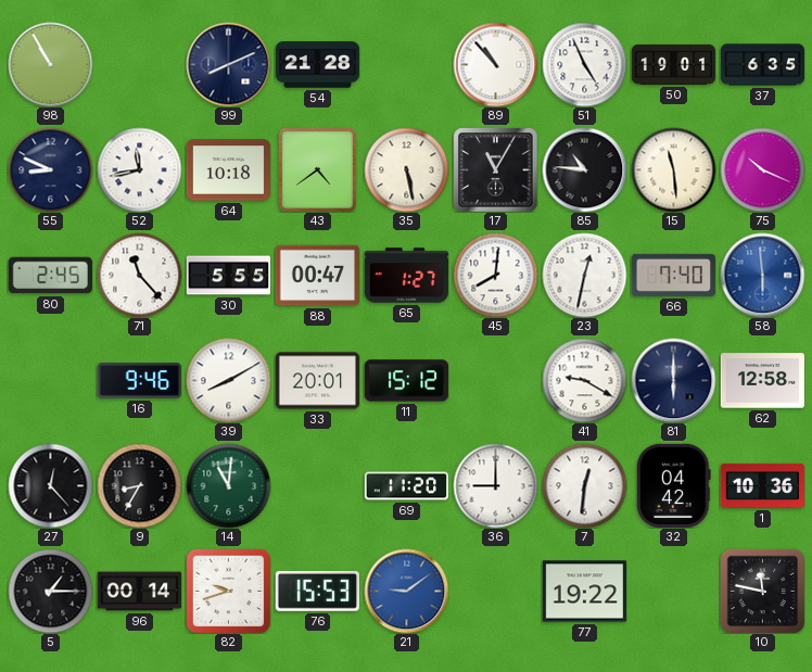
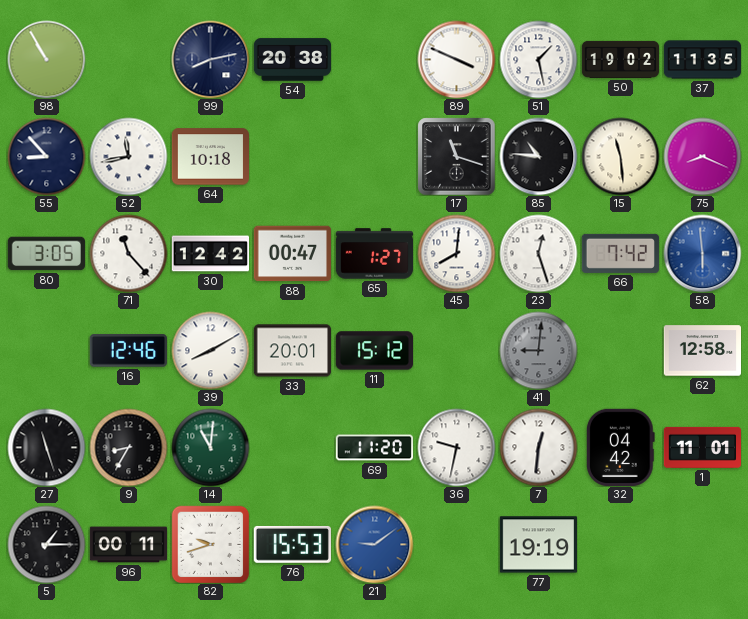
99: 8:11 -> 8:13
54: 21:28 -> 20:38
89: 10:53 -> 3:49
51: 4:56 -> 1:28
50: 19:01 -> 19:02
37: 6:35 -> 11:35
55: 8:49 -> 8:53
43: 4:39 -> none
35: 5:28 -> none
17: 11:05 -> 11:18
75: 10:19 -> 8:19
80: 2:45 -> 3:05
30: 5:55 -> 12:42
23: 12:32 -> 12:27
66: 7:40 -> 7:42
16: 9:46 -> 12:46
41: 9:20 -> 9:01
41 dial: white -> grey
81: 6:00 -> none
27: 12:23 -> 11:27
36: 9:00 -> 9:32
1: 10:36 -> 11:01
96: 00:14 -> 00:11
77: 19:22 -> 19:19
10: 11:47 -> none
